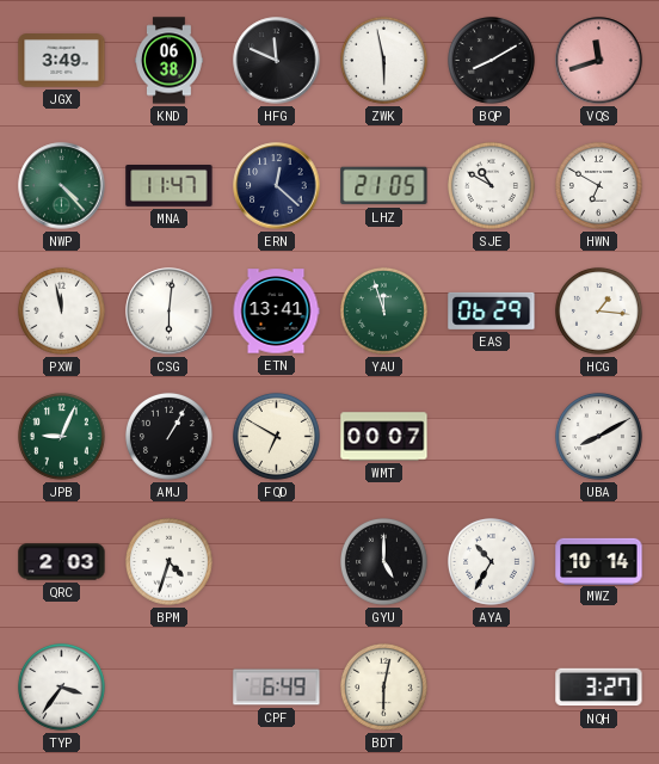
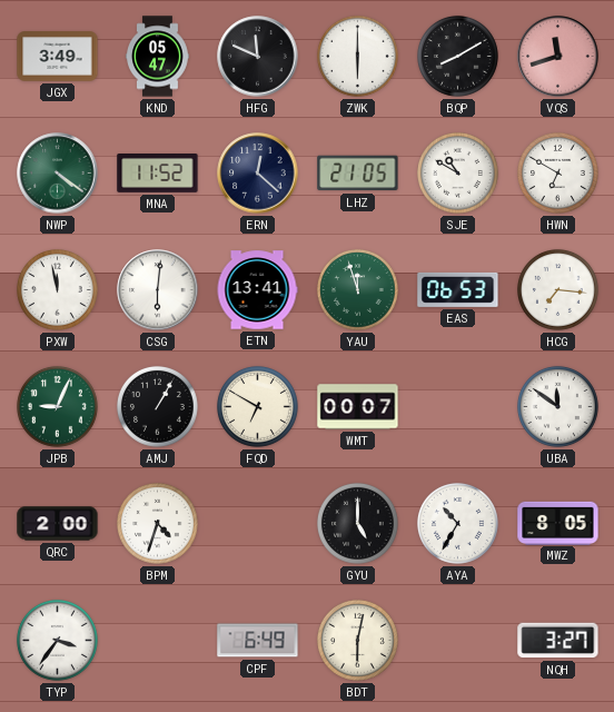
KND: 06:38 -> 05:47
ZWK: 5:58 -> 6:00
NWP: 4:23 -> 4:21
MNA: 11:47 -> 11:52
EAS: 06:29 -> 06:53
HCG: 1:16 -> 7:16
UBA: 8:10 -> 11:51
QRC: 2:03 -> 2:00
MWZ: 10:14 -> 8:05
